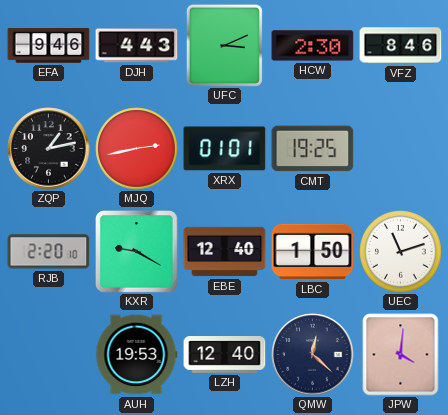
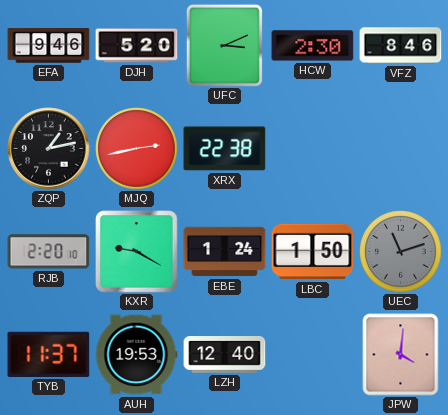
DJH: 4:43 -> 5:20
XRX: 01:01 -> 22:38
CMT: 19:25 -> none
EBE: 12:40 -> 1:24
UEC dial: white -> grey
TYB: none -> 11:37
QMW: 12:22 -> none
